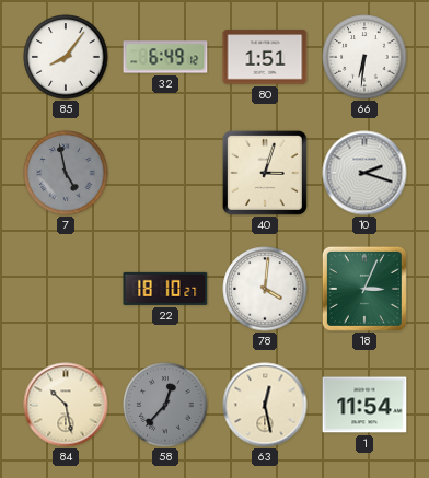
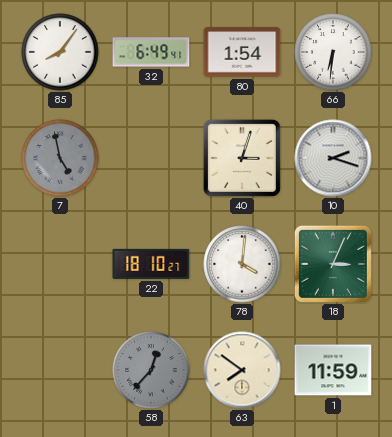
32: 6:49:12 -> 6:49:41
80: 1:51 -> 1:54
84: 10:28 -> none
63: 12:28 -> 7:51
1: 11:54 -> 11:59
